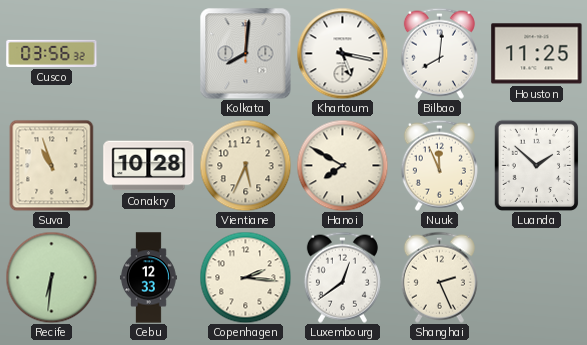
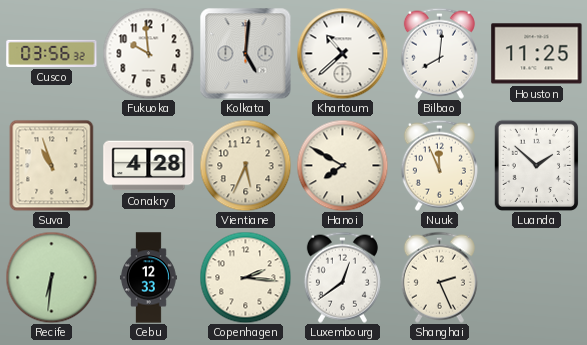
Fukuoka: none -> 9:59
Kolkata: 8:01 -> 5:01
Khartoum: 5:17 -> 10:38
Conakry: 10:28 -> 4:28
